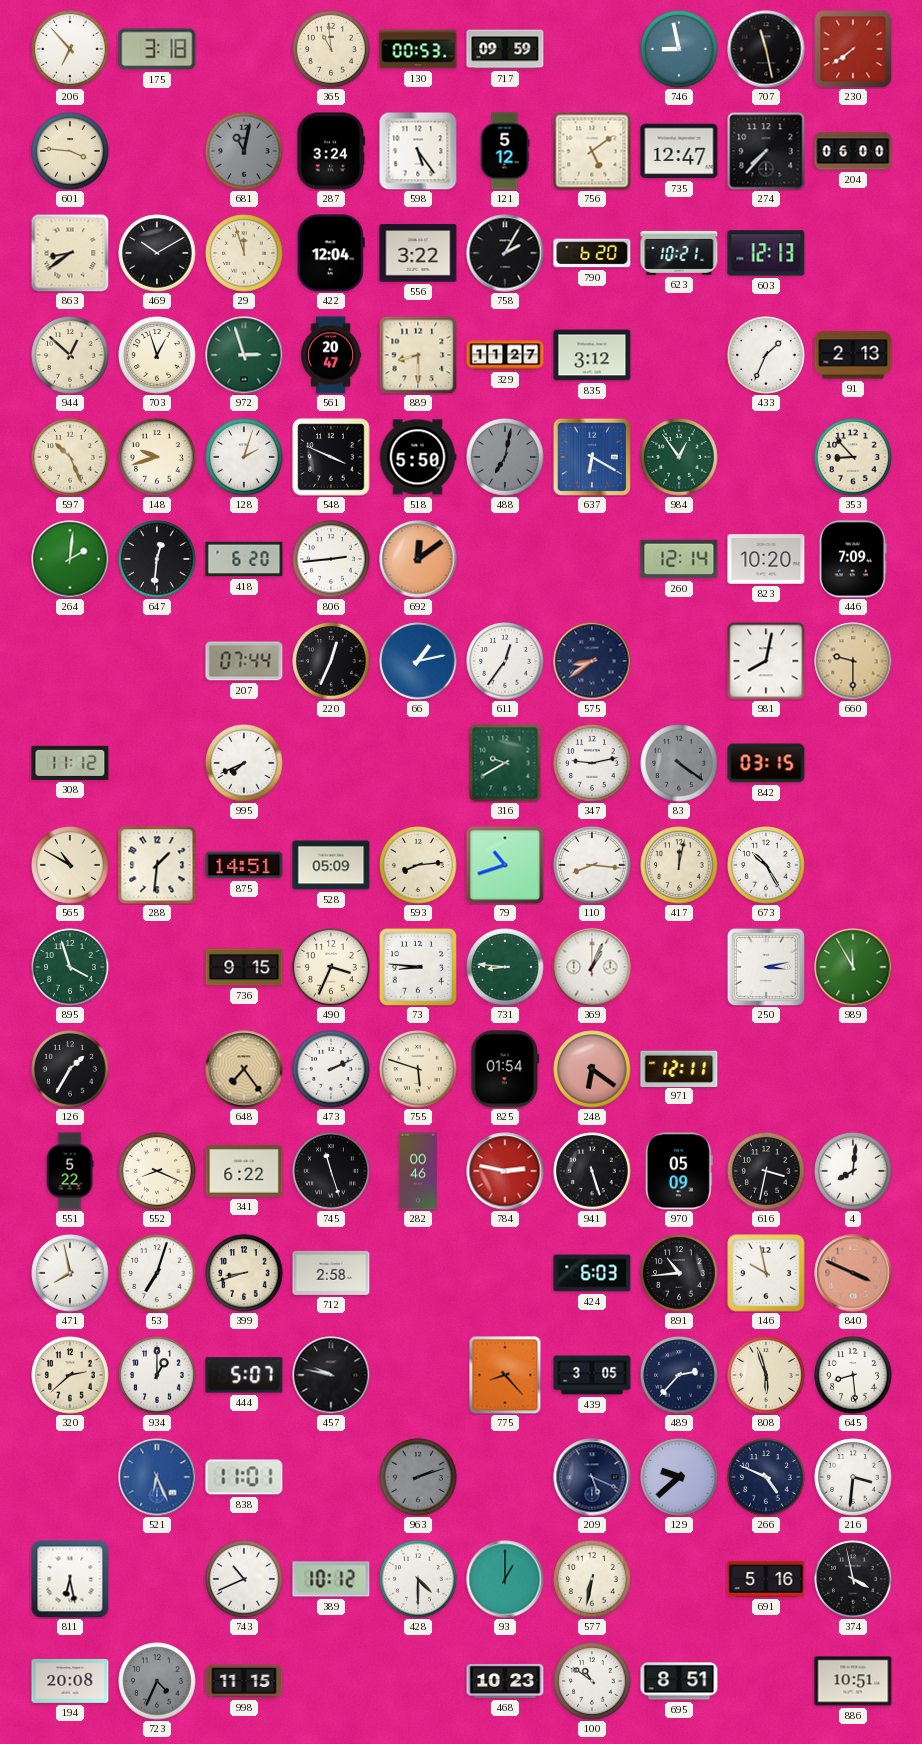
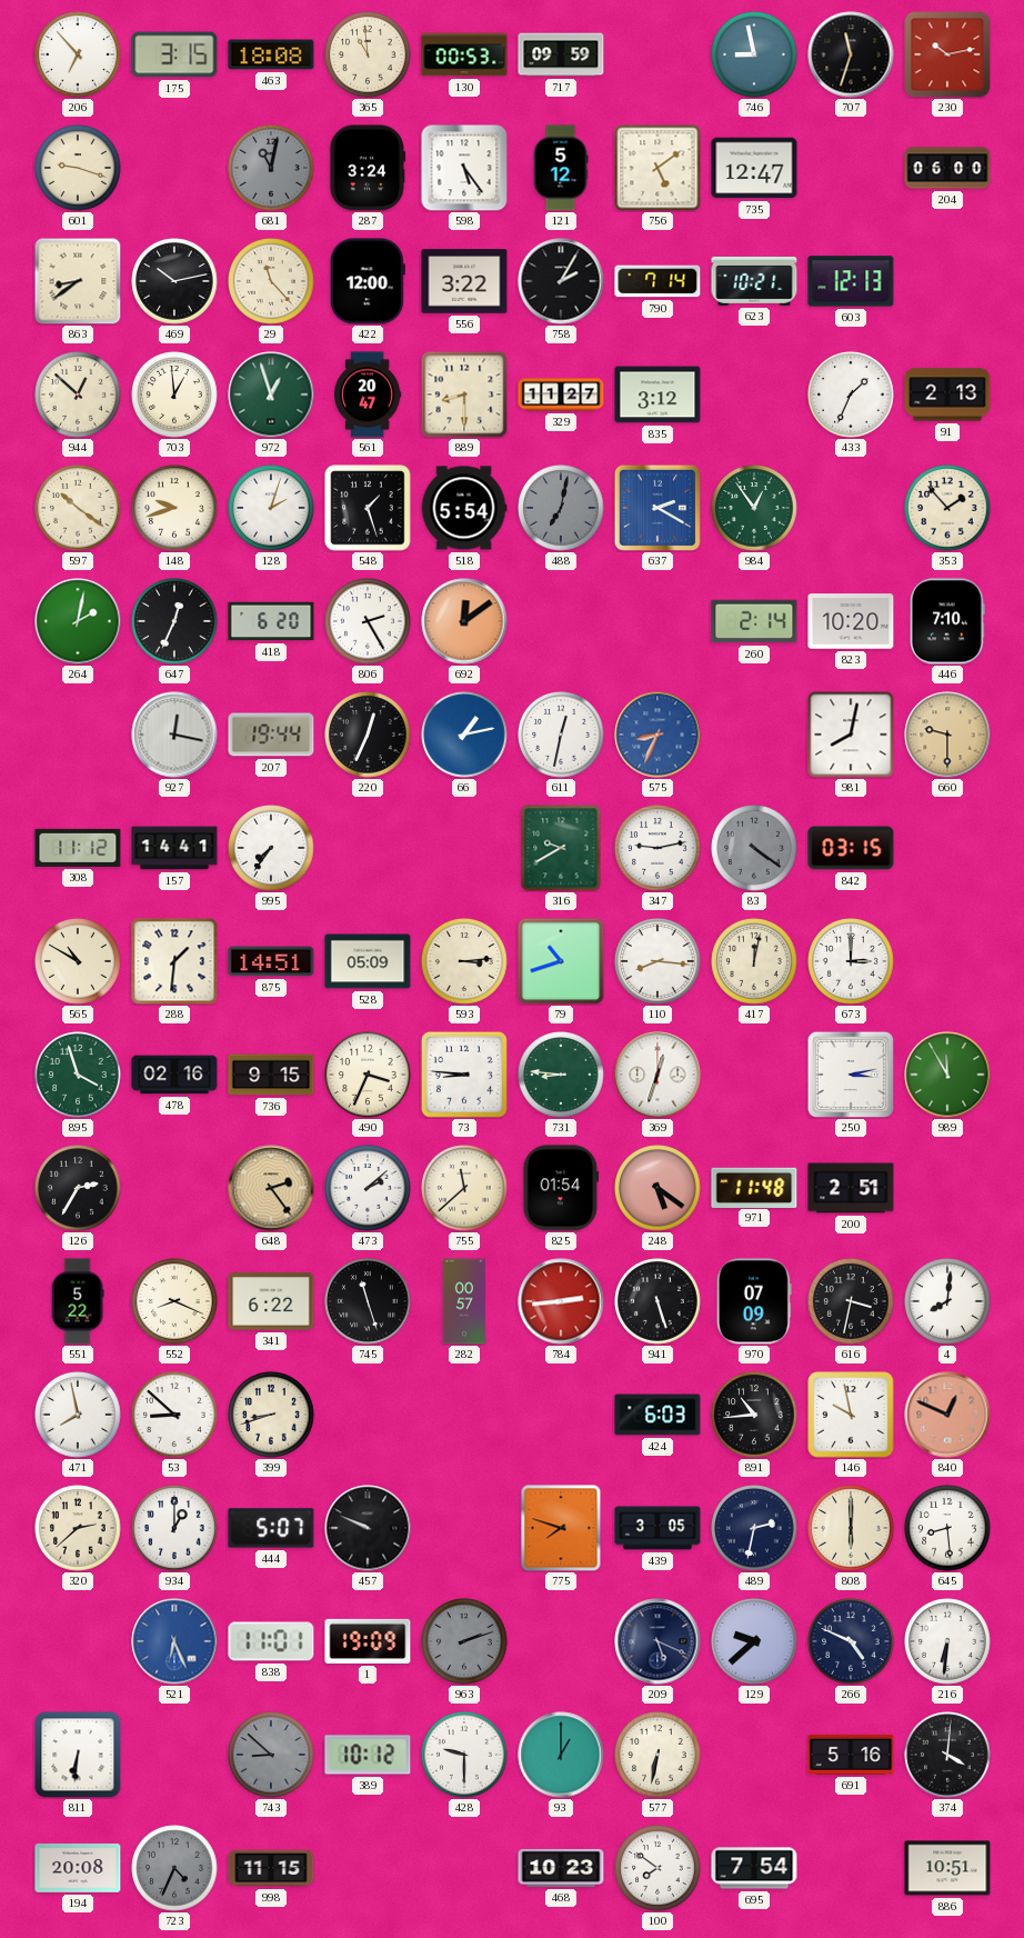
175: 3:18 -> 3:15
463: none -> 18:08
707: 11:28 -> 11:33
230: 7:39 -> 10:13
601: 3:46 -> 9:18
274: 7:37 -> none
469: 10:10 -> 10:13
29: 11:57 -> 11:23
422: 12:04 -> 12:00
790: 6:20 -> 7:14
703: 12:57 -> 12:59
972: 2:57 -> 12:57
597: 10:26 -> 10:21
548: 3:49 -> 1:27
518: 5:50 -> 5:54
637: 6:20 -> 2:20
353: 8:53 -> 1:53
264: 2:01 -> 2:02
647: 12:31 -> 12:34
806: 2:44 -> 2:25
260: 12:14 -> 2:14
446: 7:09 -> 7:10
927: none -> 12:17
207: 07:44 -> 19:44
611: 12:36 -> 12:32
575: 8:39 -> 8:34
575 dial: navy -> blue
157: none -> 14:41
995: 7:41 -> 7:36
593: 8:14 -> 3:14
673: 10:25 -> 3:00
478: none -> 02:16
369: 1:04 -> 12:33
126: 1:35 -> 2:35
648: 7:24 -> 2:24
473: 2:11 -> 2:08
755: 5:48 -> 11:38
248: 6:21 -> 5:21
971: 12:11 -> 11:48
200: none -> 2:51
282: 00:46 -> 00:57
784: 2:47 -> 2:44
970: 05:09 -> 07:09
53: 7:03 -> 8:52
712: 2:58 -> none
840: 3:49 -> 12:49
457: 9:47 -> 9:49
775: 8:23 -> 7:48
489: 2:37 -> 2:32
808: 5:57 -> 6:00
1: none -> 19:09
216: 3:31 -> 6:31
811: 6:28 -> 6:31
743: 10:41 -> 8:52
743 dial: white -> grey
428: 4:30 -> 9:30
374: 3:58 -> 4:01
100: 10:51 -> 7:51
695: 8:51 -> 7:54
